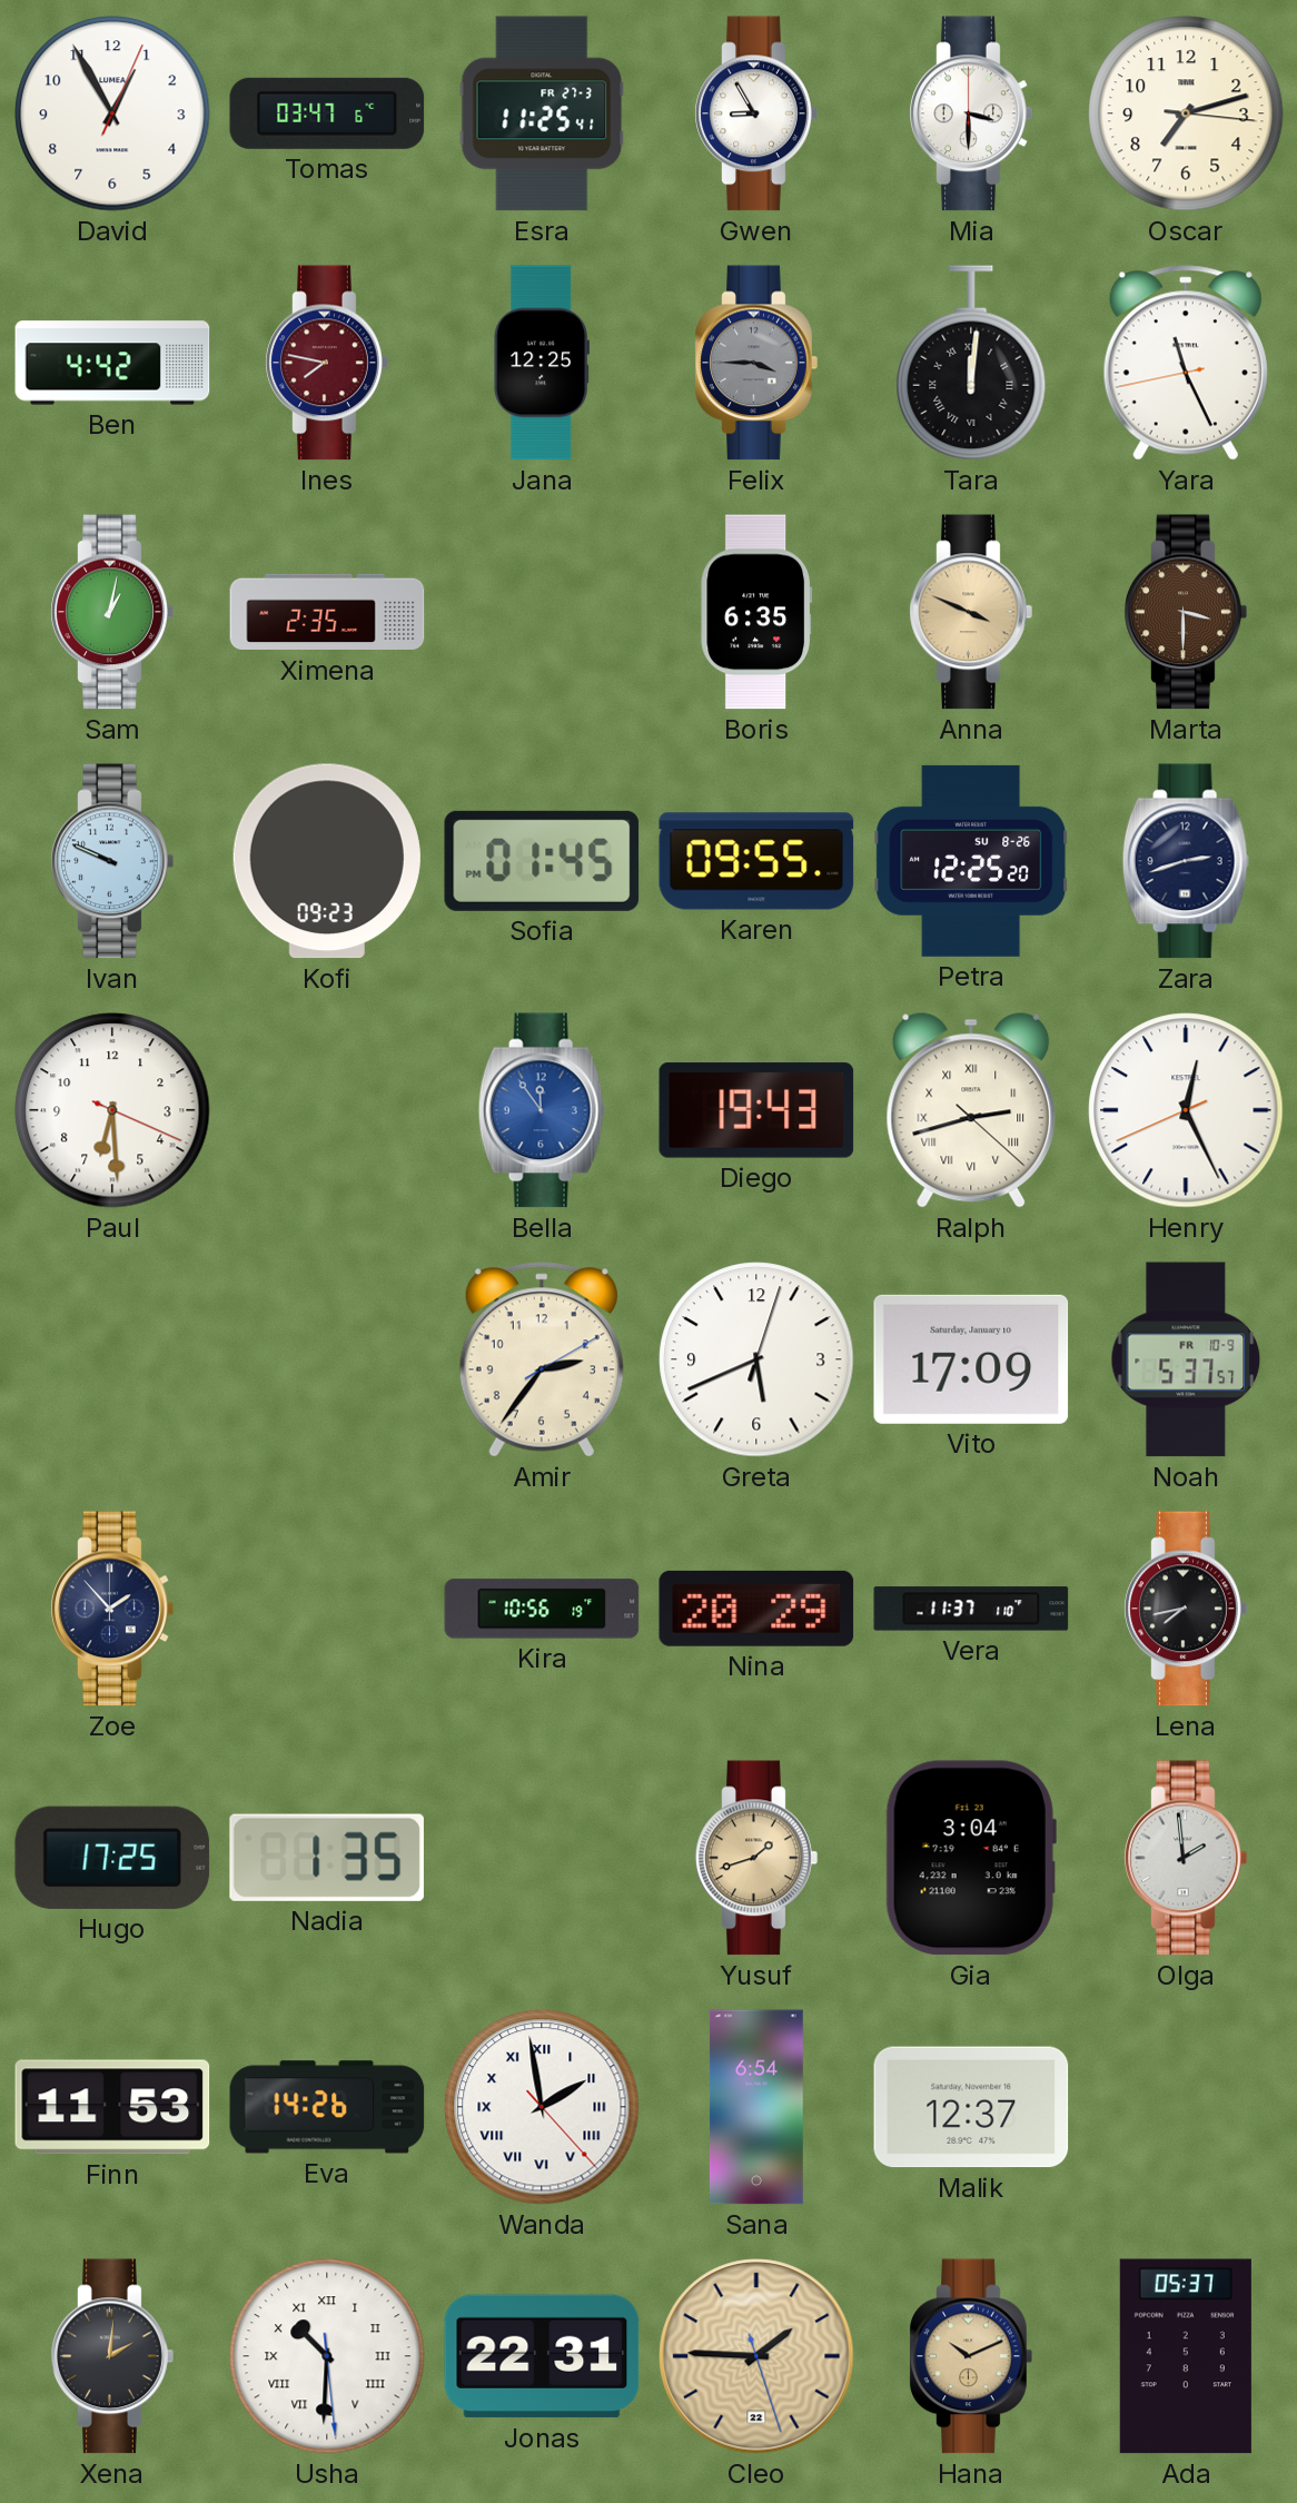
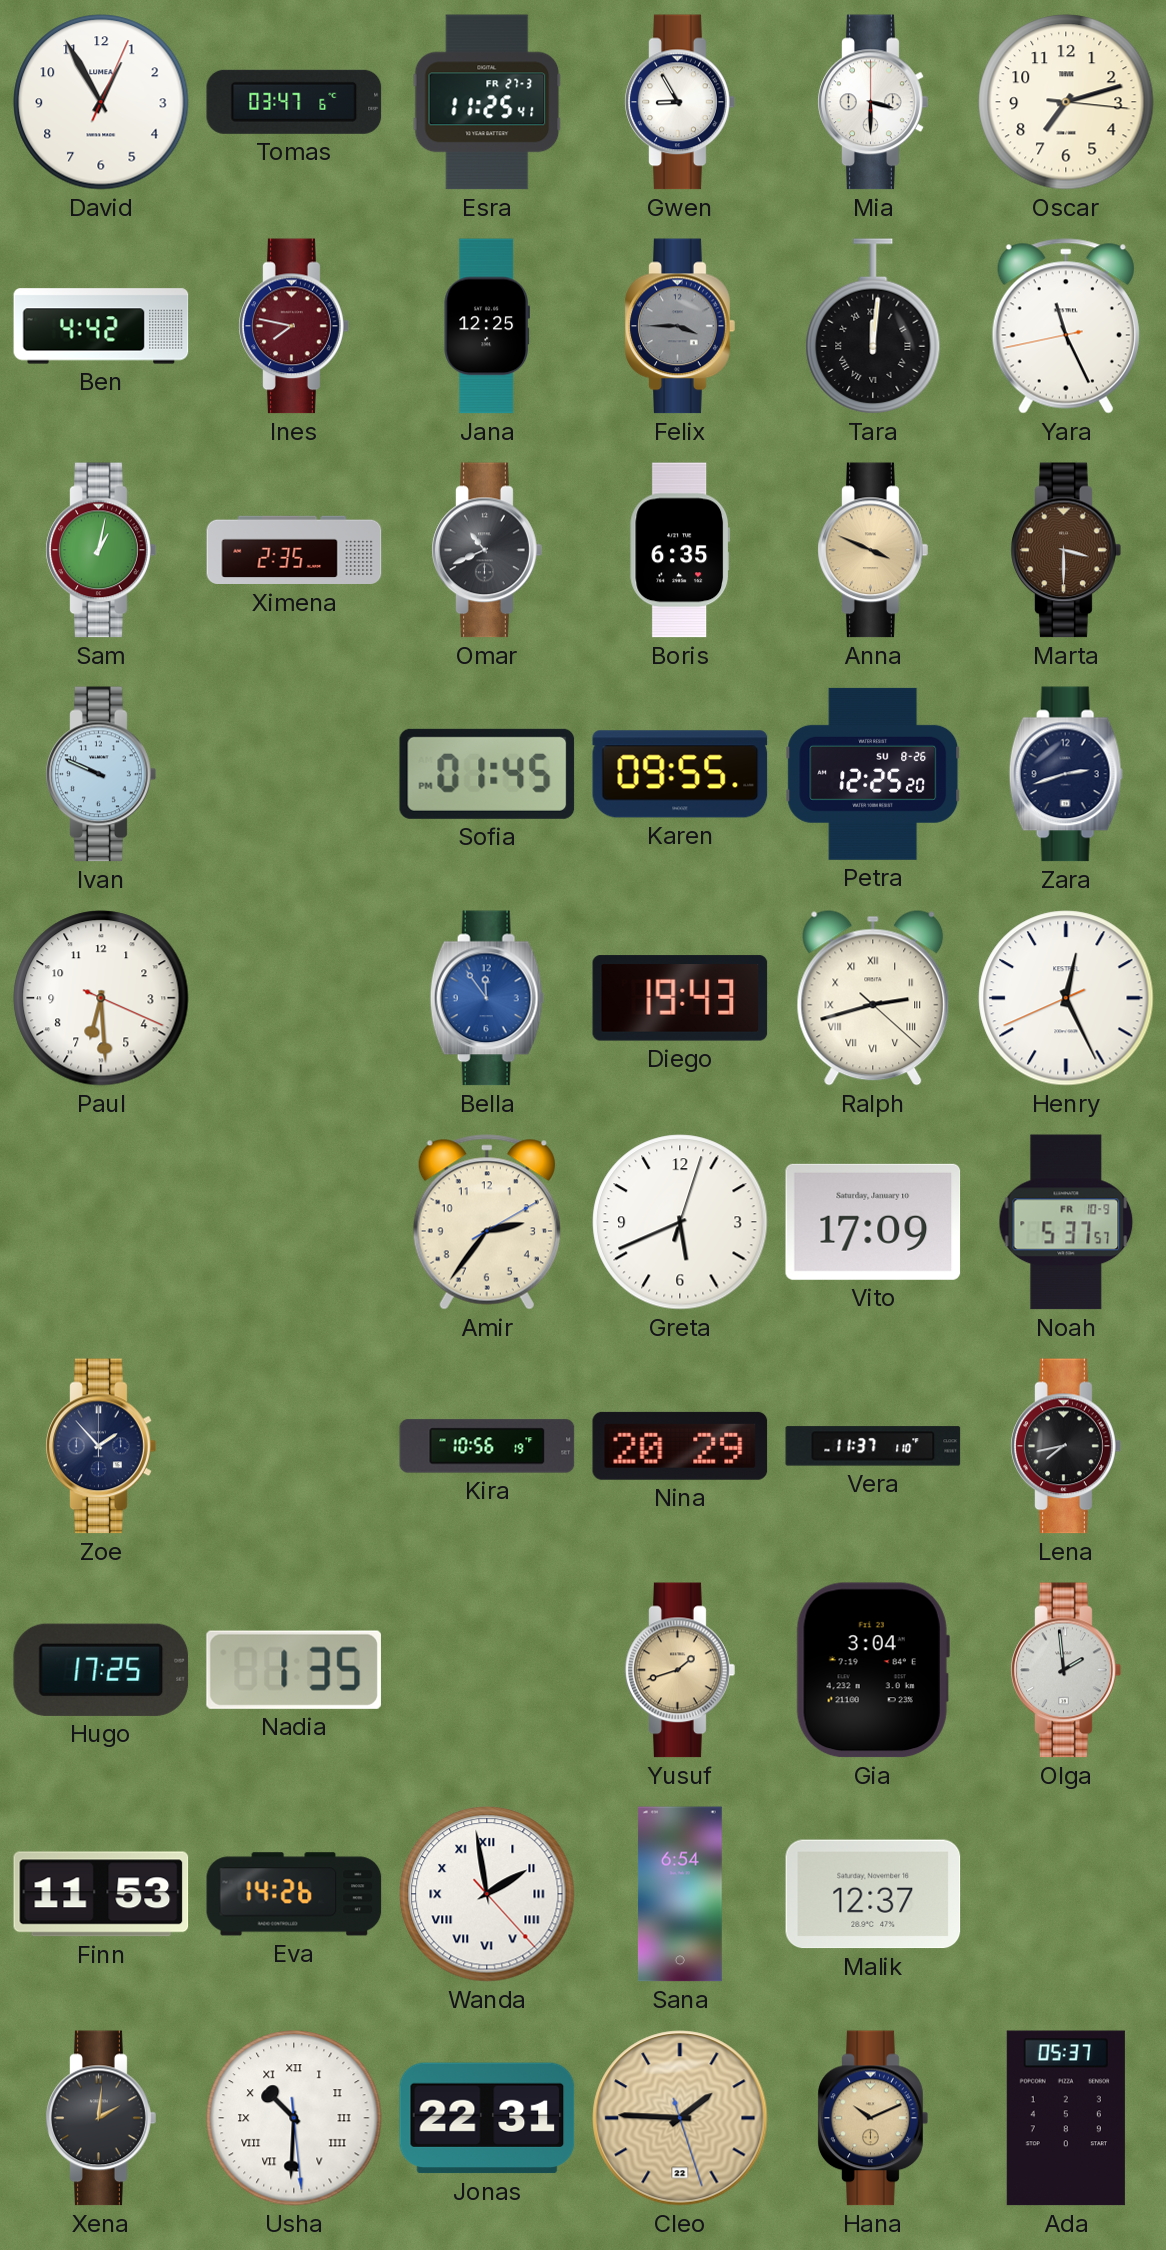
Omar: none -> 10:41
Kofi: 09:23 -> none
